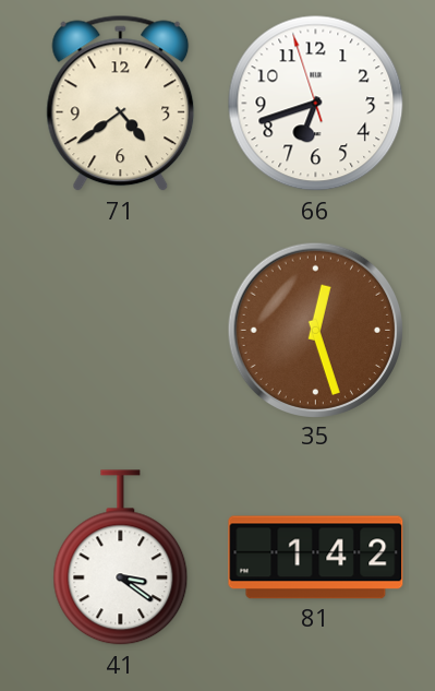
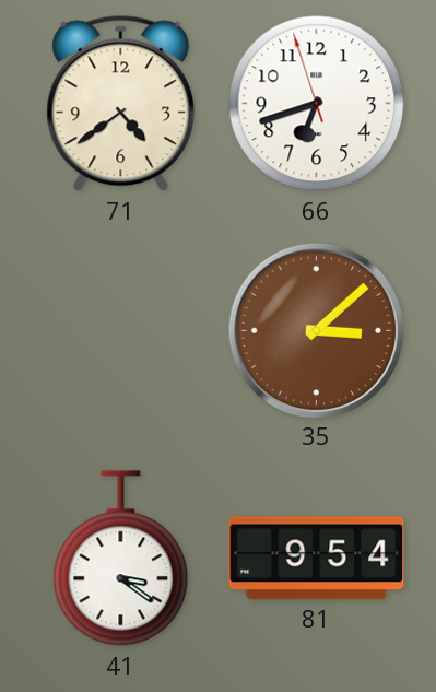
35: 12:27 -> 3:08
81: 1:42 -> 9:54
